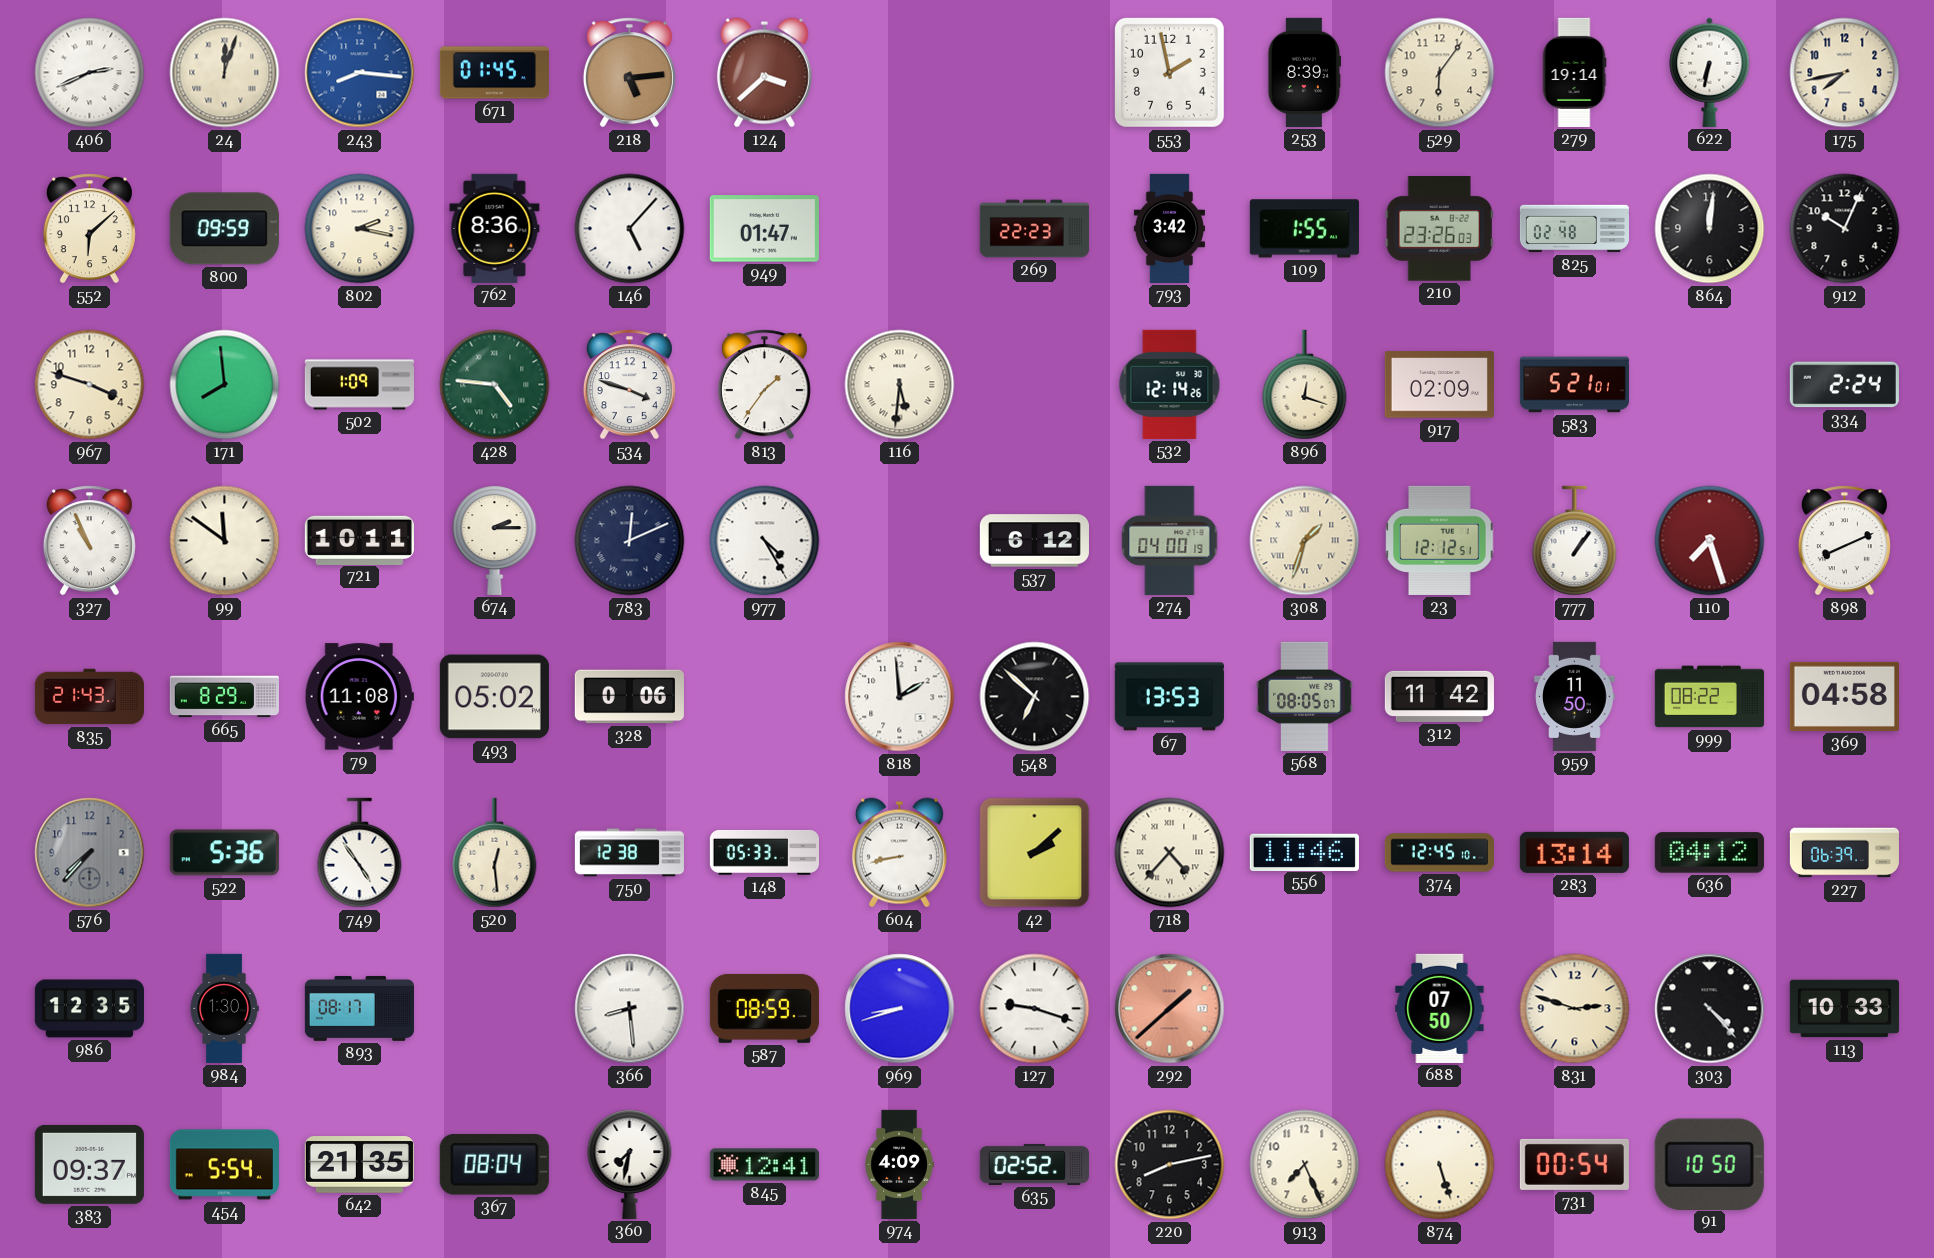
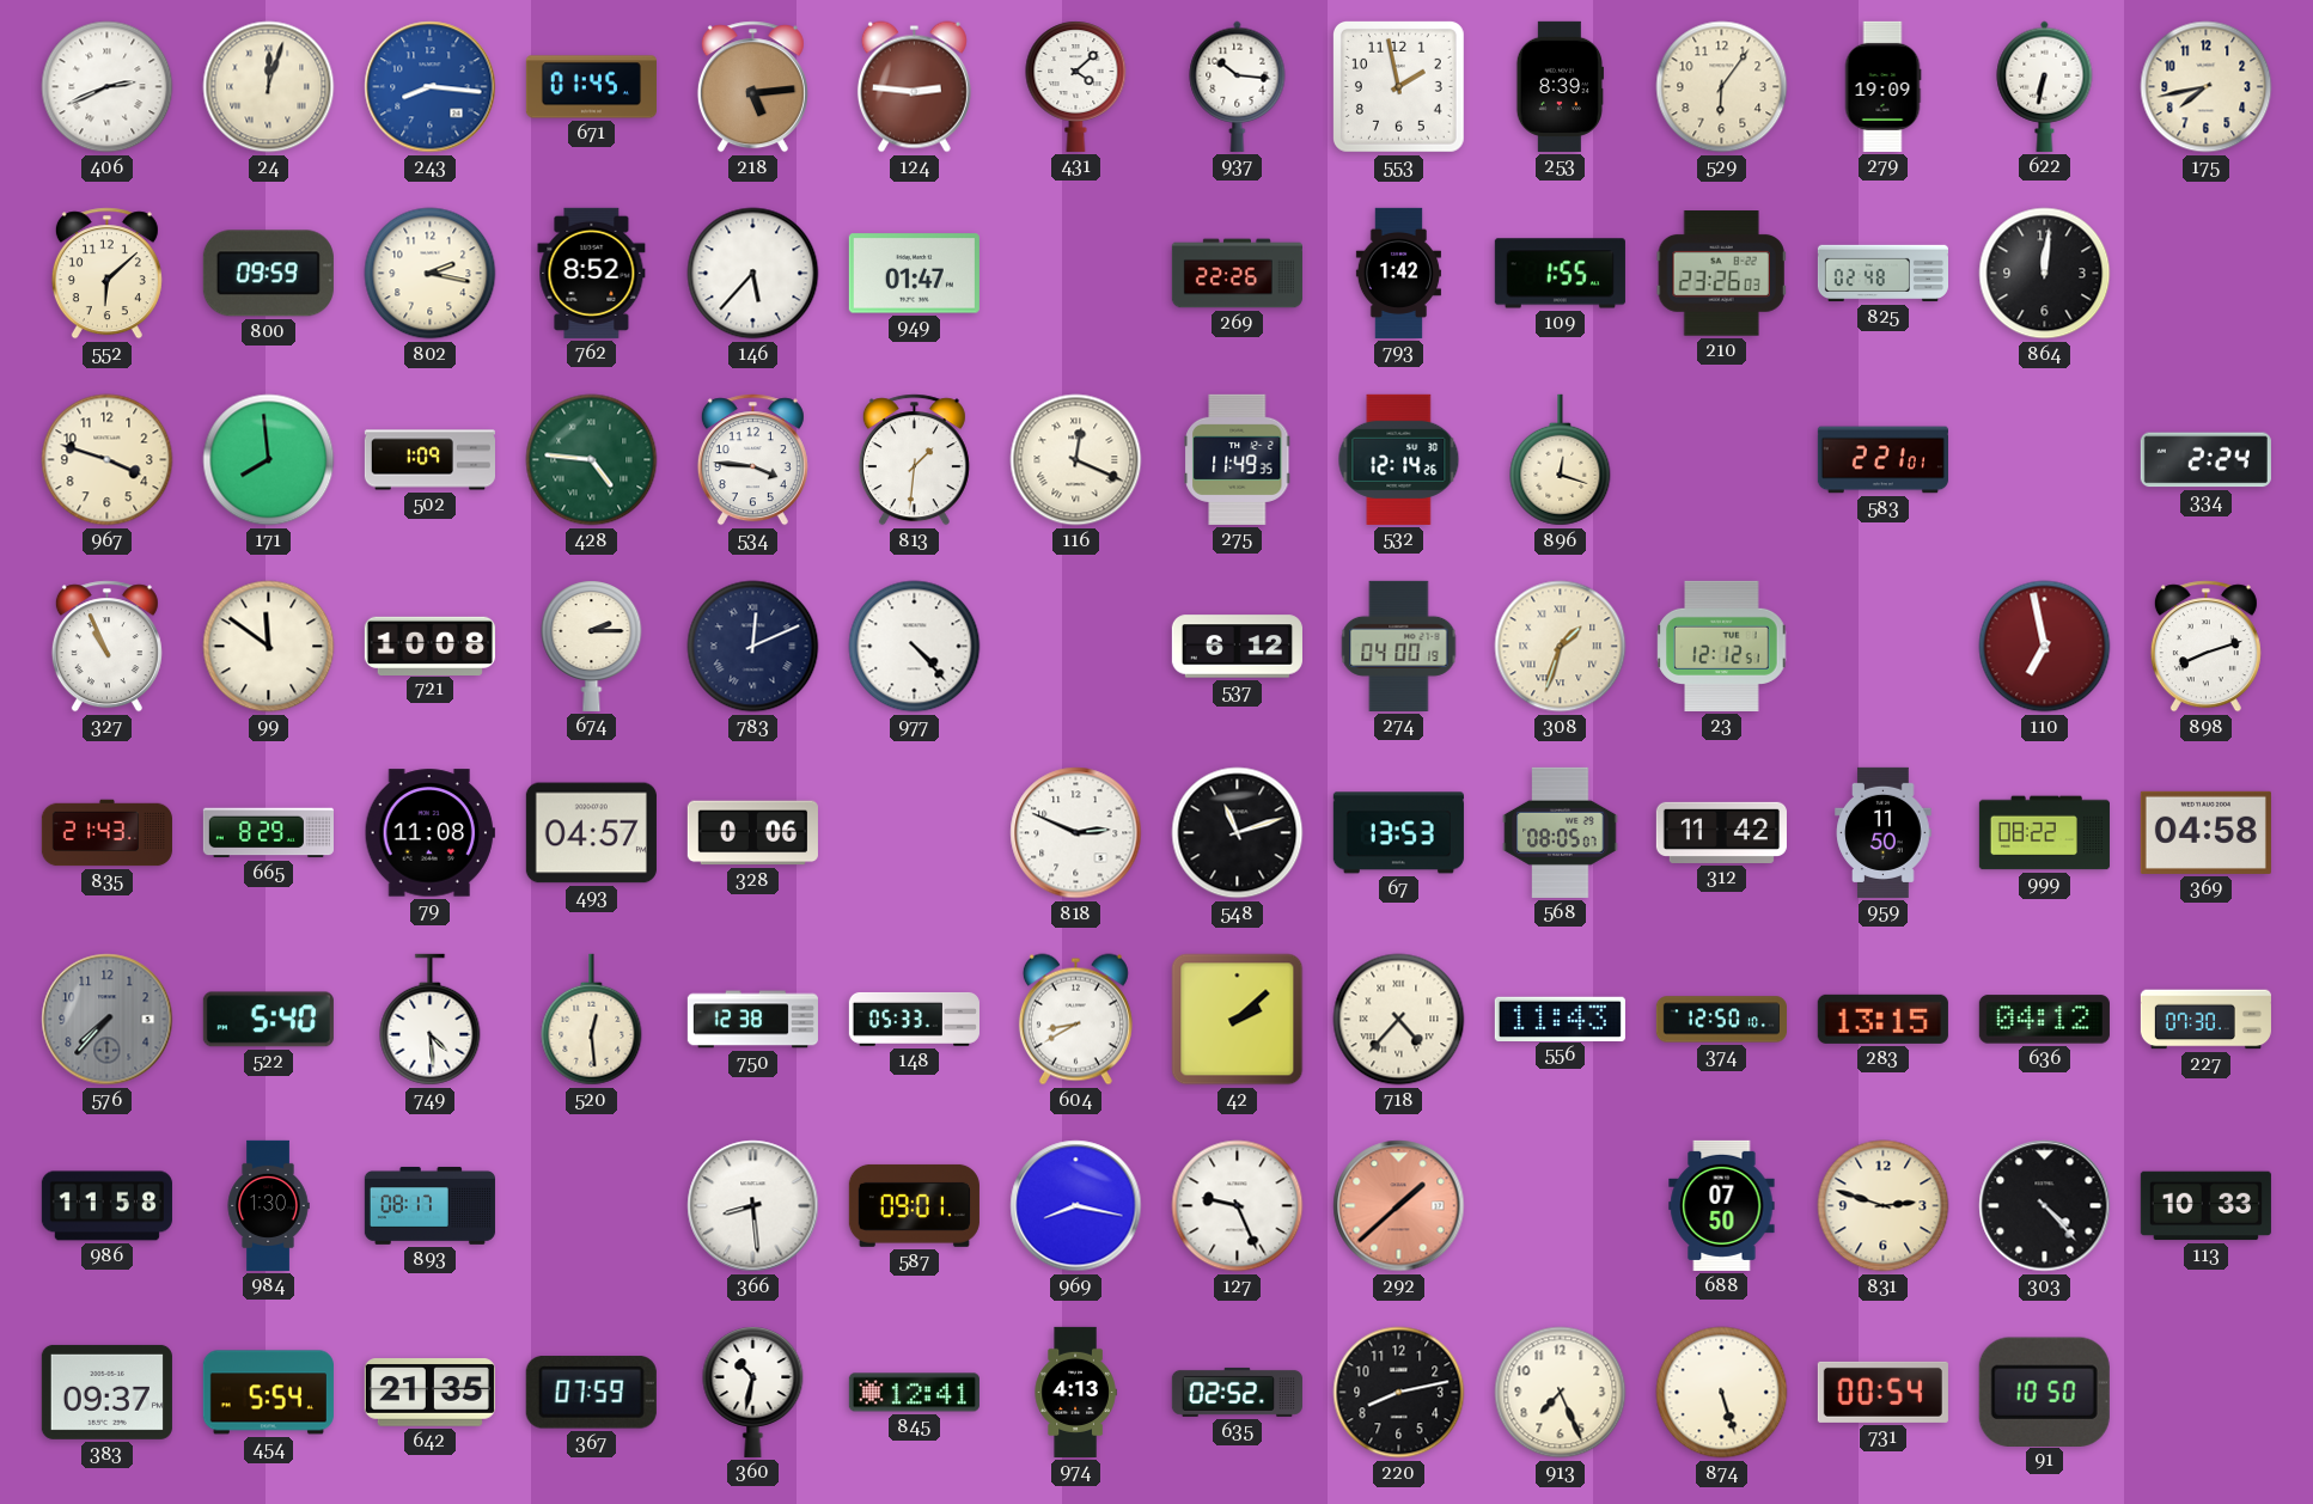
124: 3:38 -> 2:46
431: none -> 4:08
937: none -> 10:16
279: 19:14 -> 19:09
762: 8:36 -> 8:52
146: 5:07 -> 5:37
269: 22:23 -> 22:26
793: 3:42 -> 1:42
912: 10:04 -> none
534: 3:48 -> 3:46
813: 1:36 -> 1:31
116: 5:31 -> 12:19
275: none -> 11:49
917: 02:09 -> none
583: 5:21 -> 2:21
721: 10:11 -> 10:08
977: 4:25 -> 4:23
777: 1:06 -> none
110: 7:27 -> 6:58
898: 8:11 -> 8:12
493: 05:02 -> 04:57
818: 1:59 -> 2:49
548: 6:52 -> 11:12
522: 5:36 -> 5:40
749: 4:54 -> 4:29
604: 8:43 -> 8:40
556: 11:46 -> 11:43
374: 12:45 -> 12:50
283: 13:14 -> 13:15
227: 06:39 -> 07:30
986: 12:35 -> 11:58
587: 08:59 -> 09:01
969: 8:42 -> 8:17
127: 9:18 -> 9:26
367: 08:04 -> 07:59
360: 7:32 -> 10:32
974: 4:09 -> 4:13
